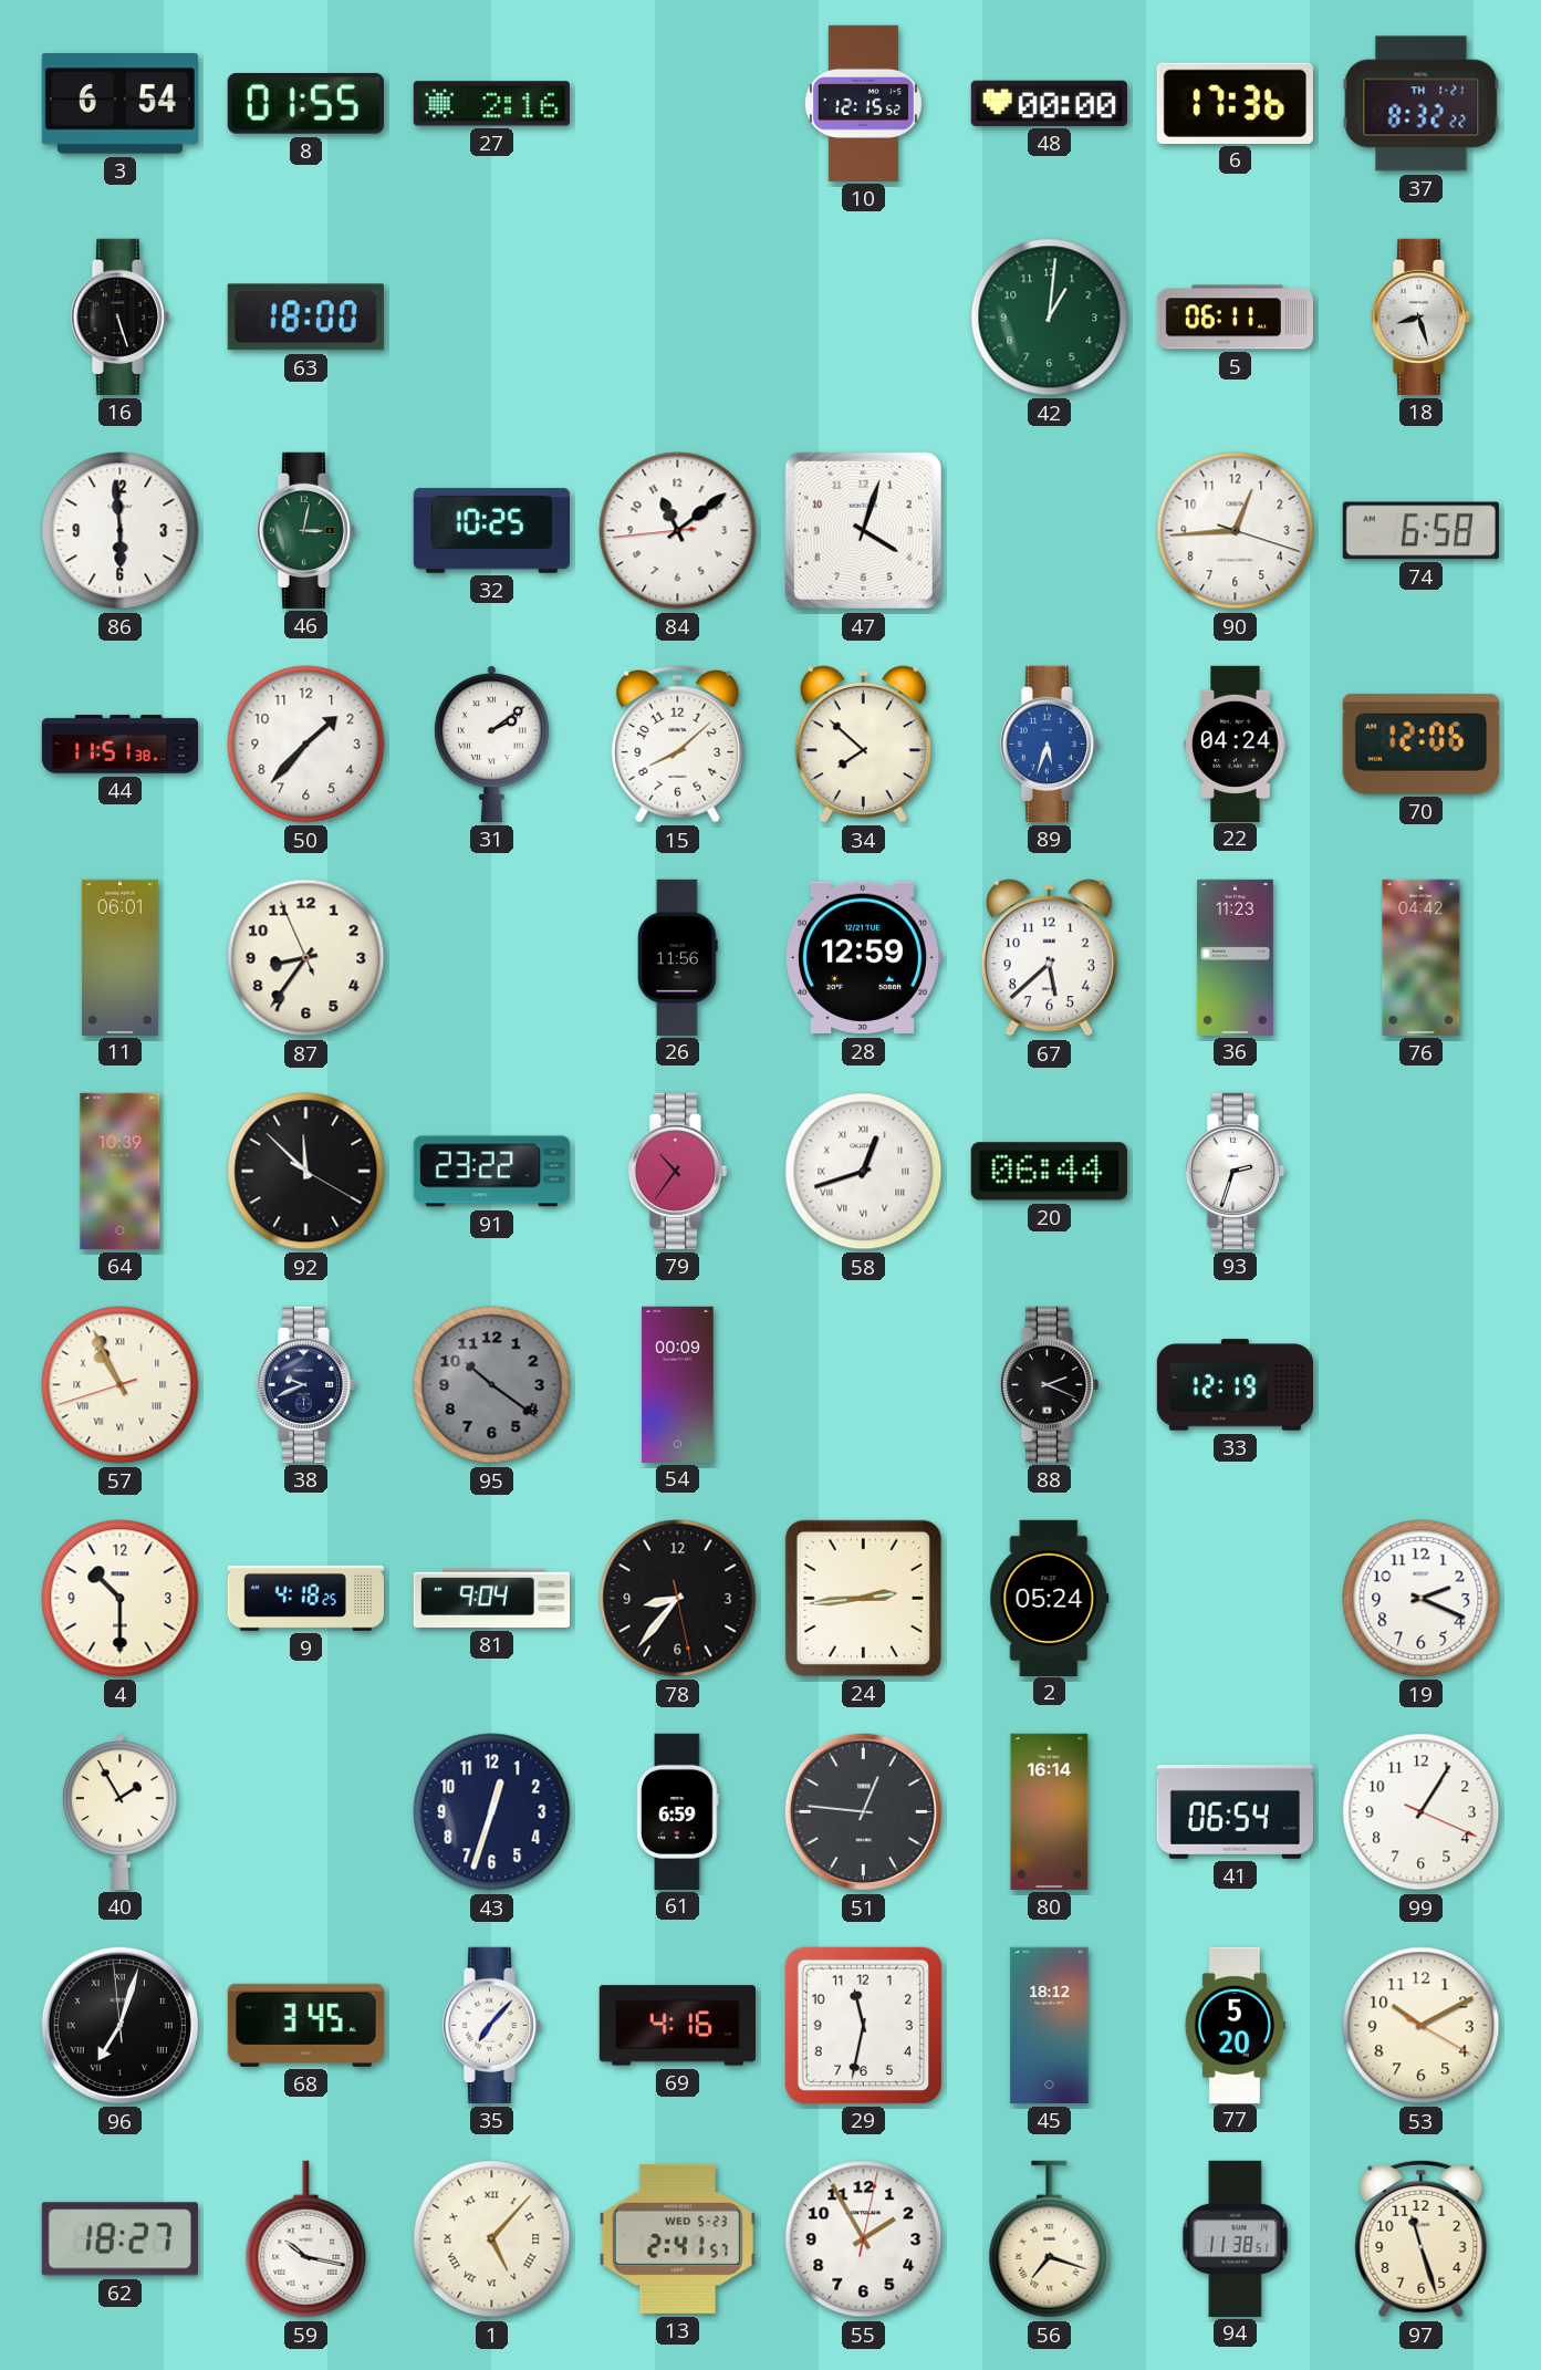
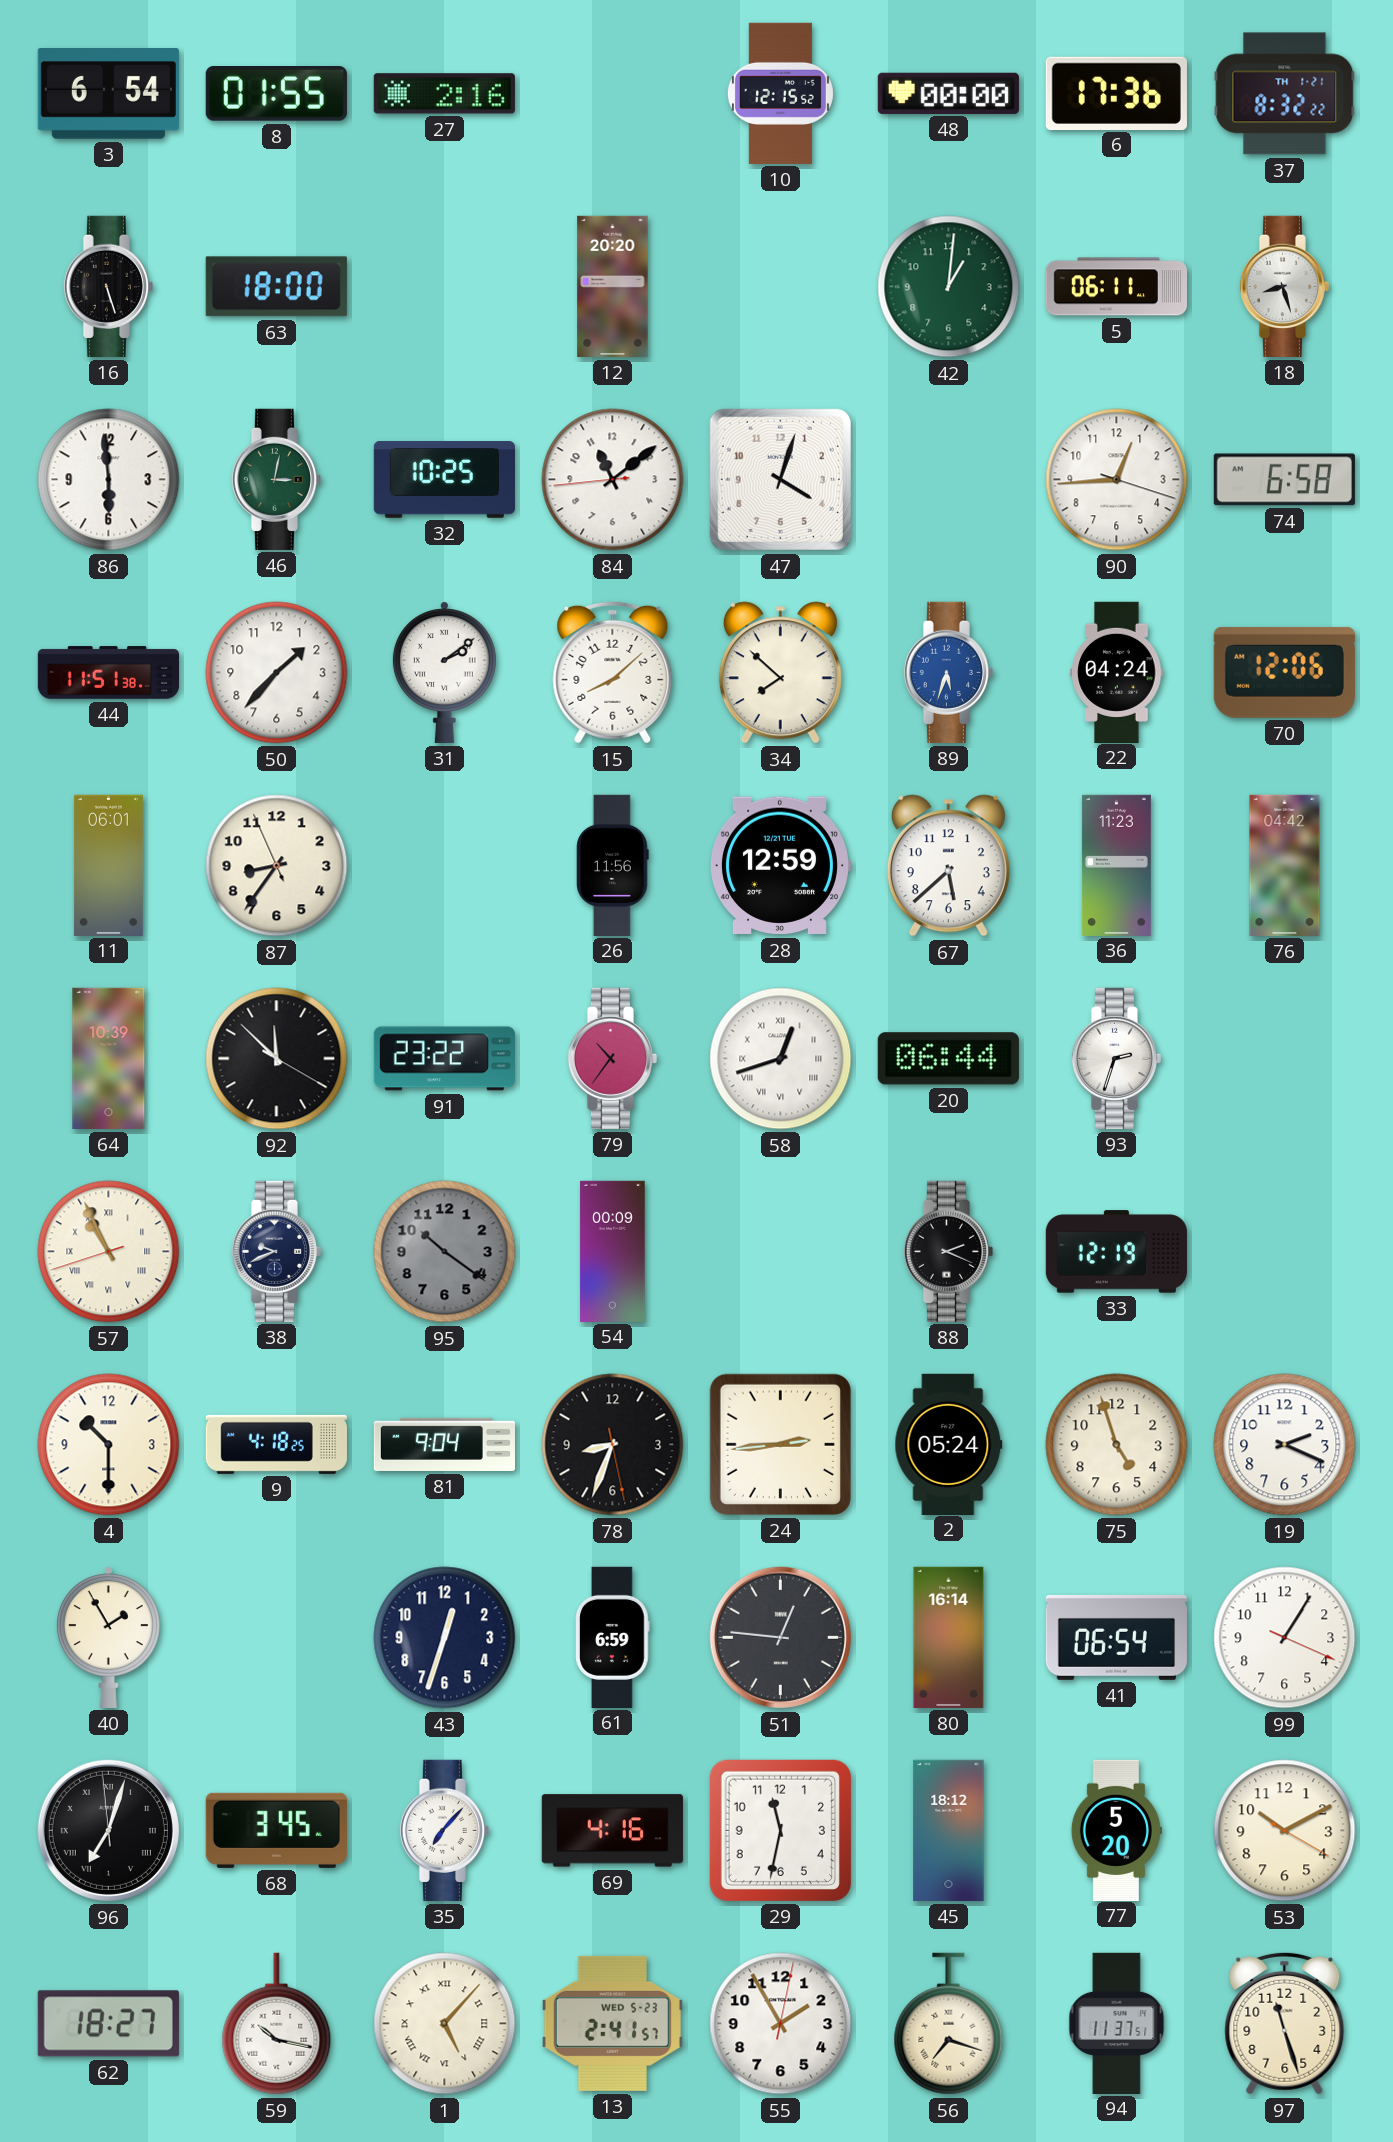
12: none -> 20:20
78: 8:36 -> 8:33
75: none -> 4:57
94: 11:38 -> 11:37
